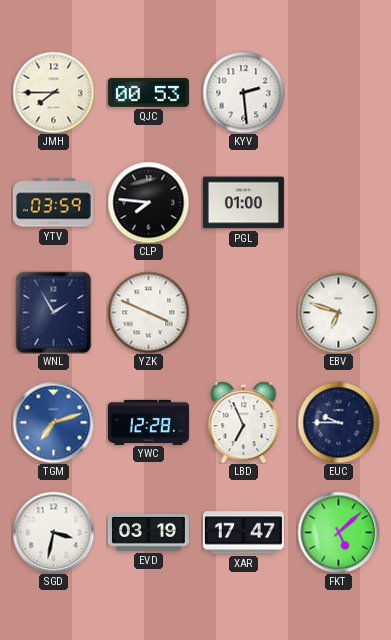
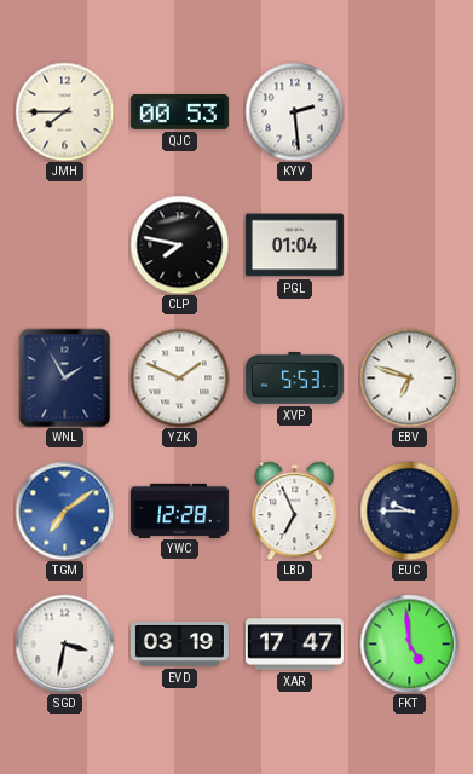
YTV: 03:59 -> none
CLP: 7:46 -> 7:47
PGL: 01:00 -> 01:04
YZK: 3:49 -> 1:49
XVP: none -> 5:53
TGM: 7:12 -> 7:09
FKT: 5:08 -> 4:59
